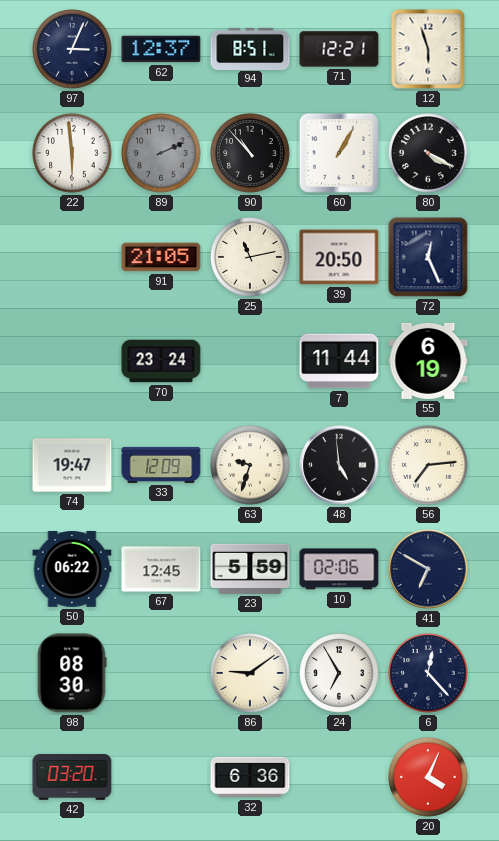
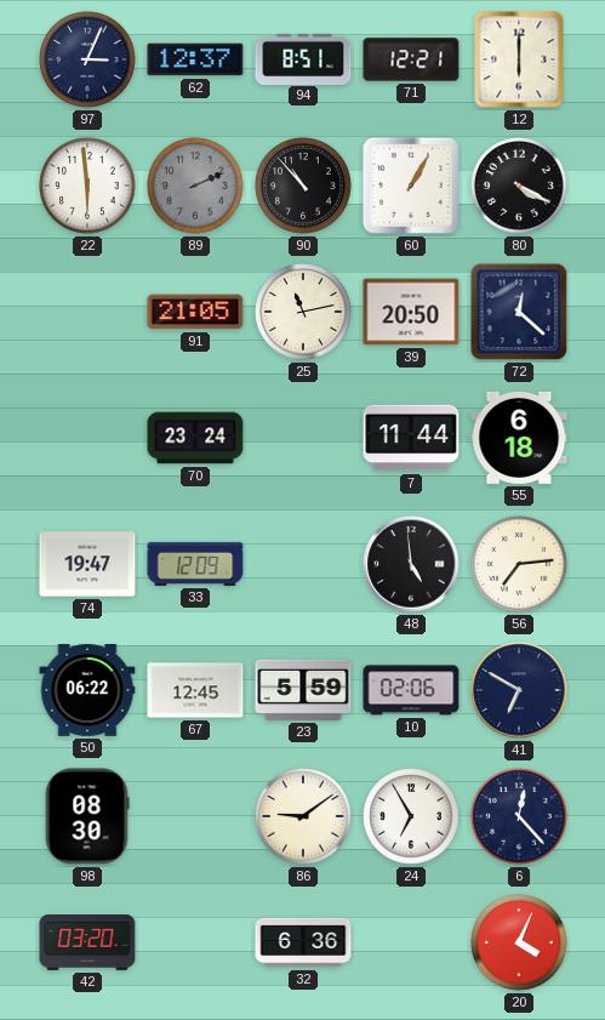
12: 5:57 -> 6:00
72: 12:26 -> 12:22
55: 6:19 -> 6:18
63: 9:33 -> none
